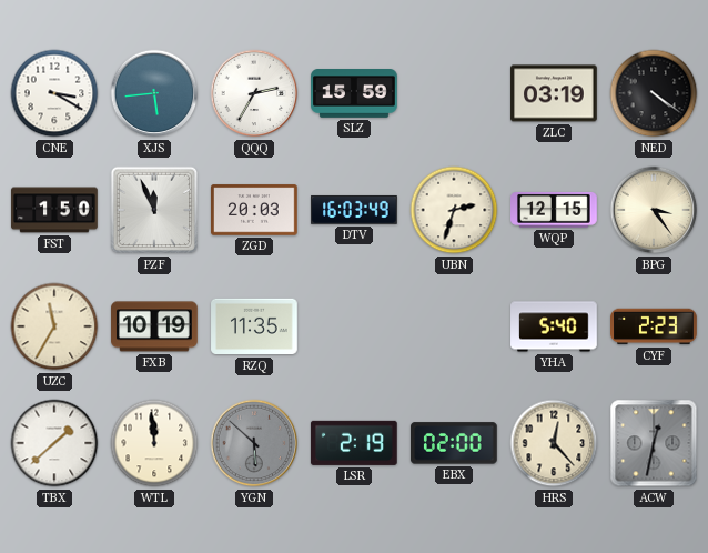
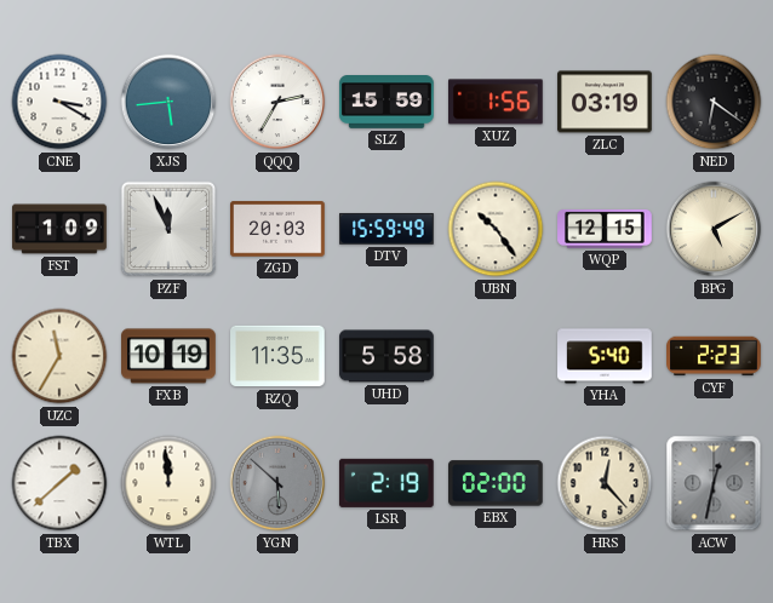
XUZ: none -> 1:56
NED: 4:21 -> 6:21
FST: 1:50 -> 1:09
DTV: 16:03 -> 15:59
UBN: 2:33 -> 10:24
BPG: 3:24 -> 5:10
UHD: none -> 5:58
